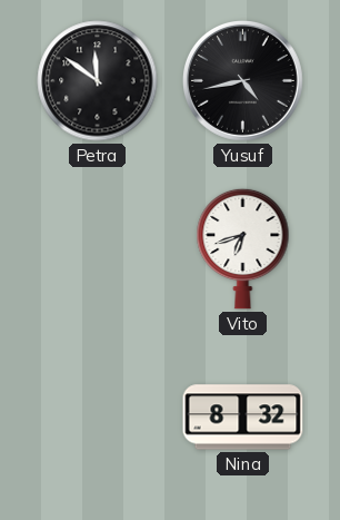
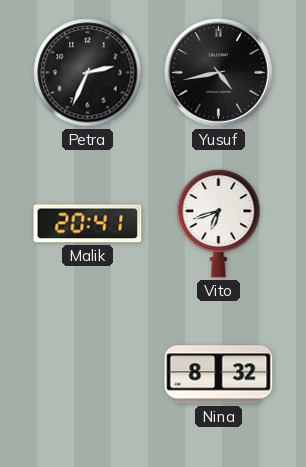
Petra: 11:51 -> 2:34
Malik: none -> 20:41
